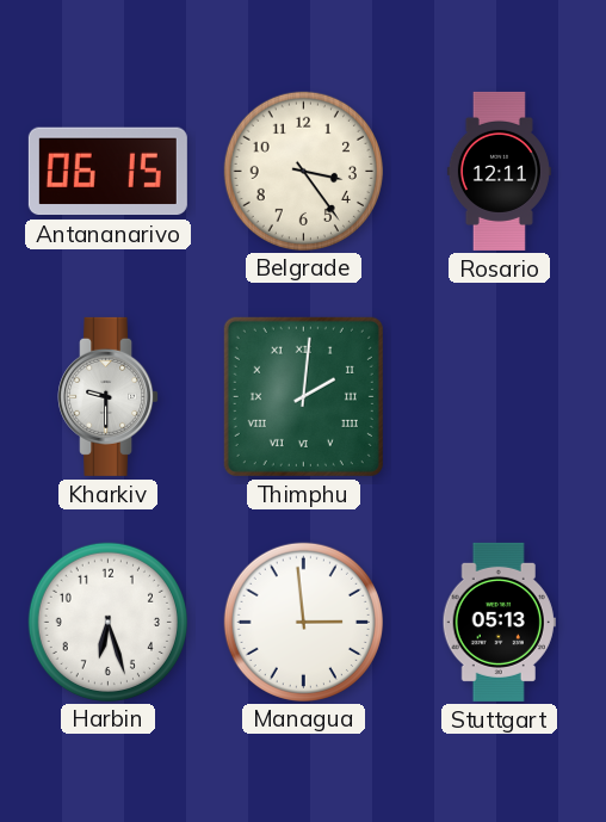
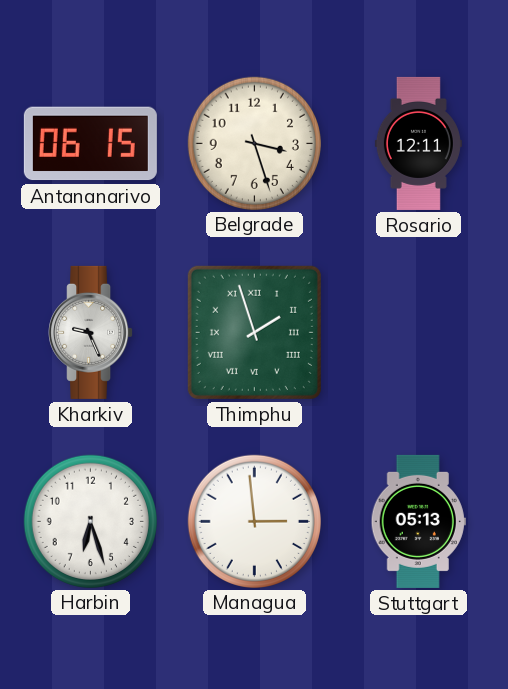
Belgrade: 3:24 -> 3:27
Kharkiv: 9:30 -> 9:26
Thimphu: 2:01 -> 1:57
